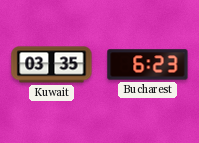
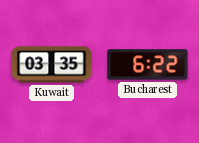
Bucharest: 6:23 -> 6:22
